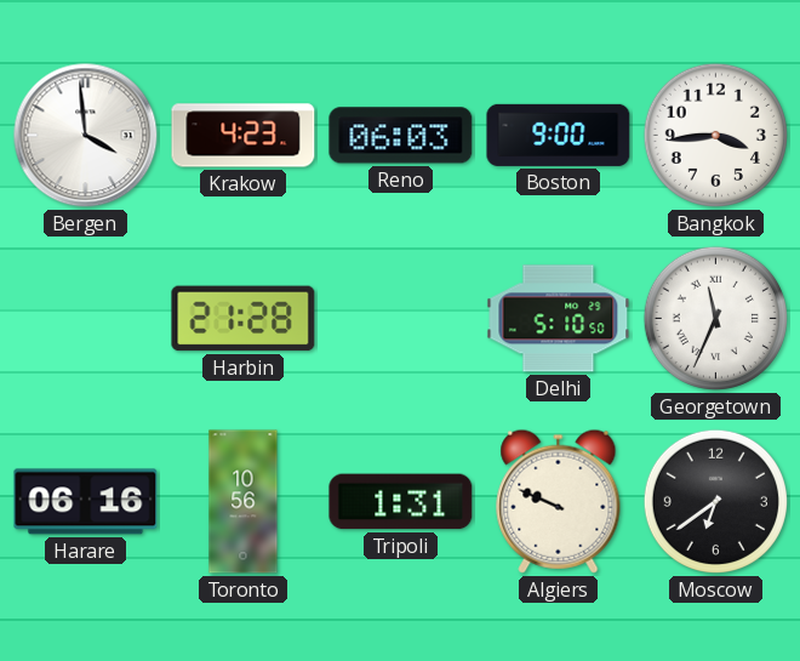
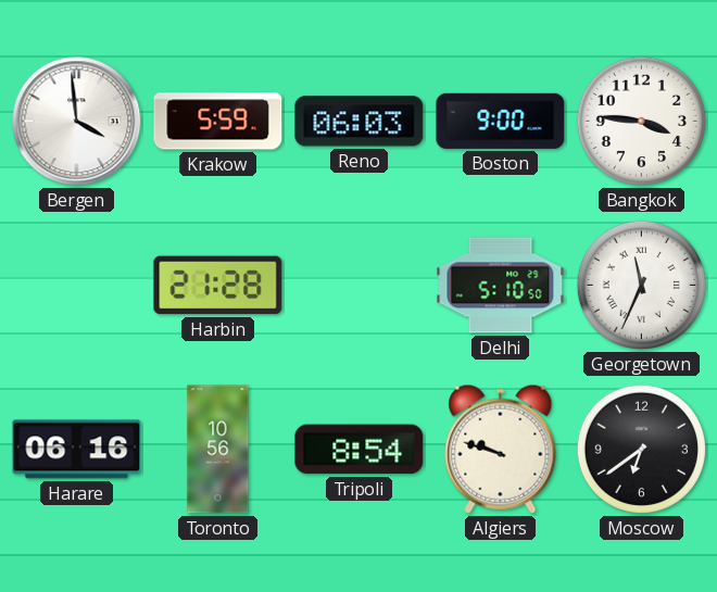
Krakow: 4:23 -> 5:59
Bangkok: 3:44 -> 3:46
Tripoli: 1:31 -> 8:54
Algiers: 9:49 -> 9:48
